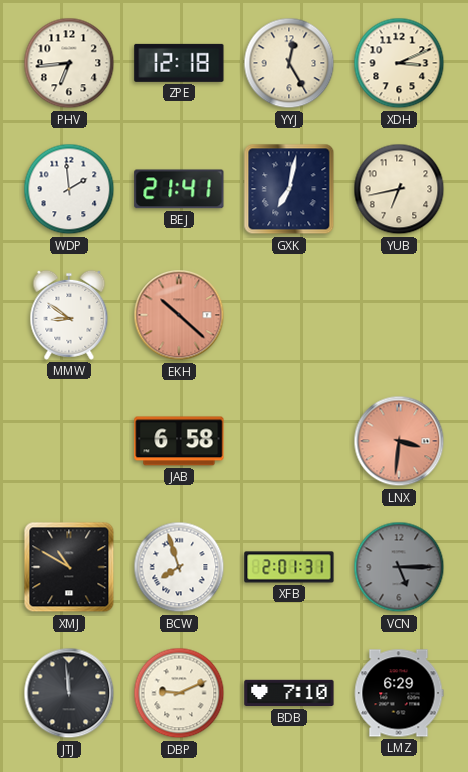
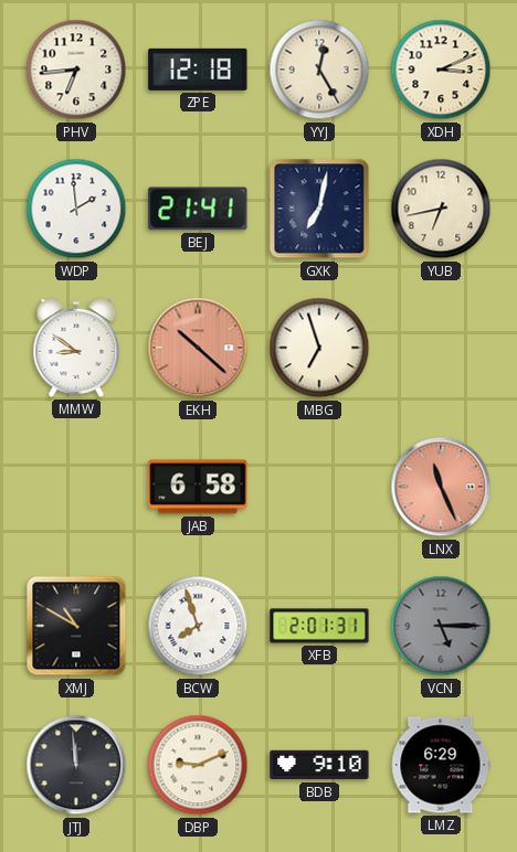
MBG: none -> 6:57
LNX: 3:31 -> 11:26
BDB: 7:10 -> 9:10
